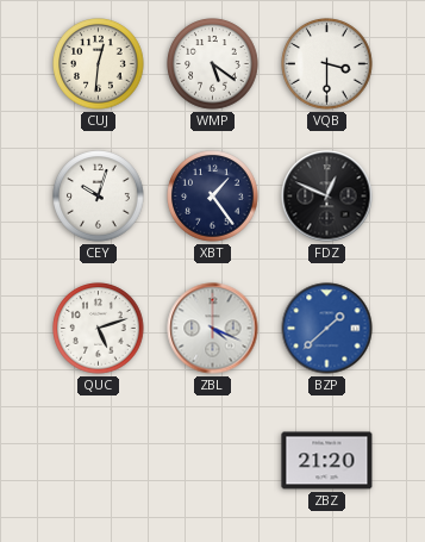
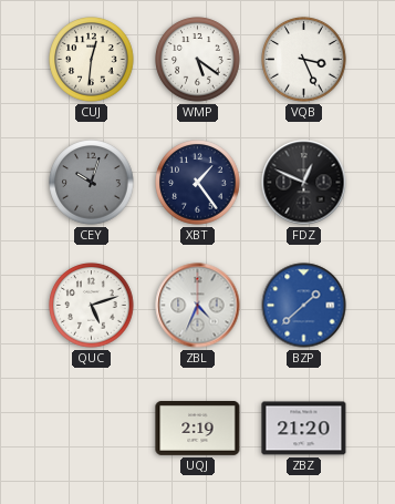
VQB: 3:30 -> 3:26
CEY dial: white -> grey
ZBL: 4:19 -> 4:34
UQJ: none -> 2:19
